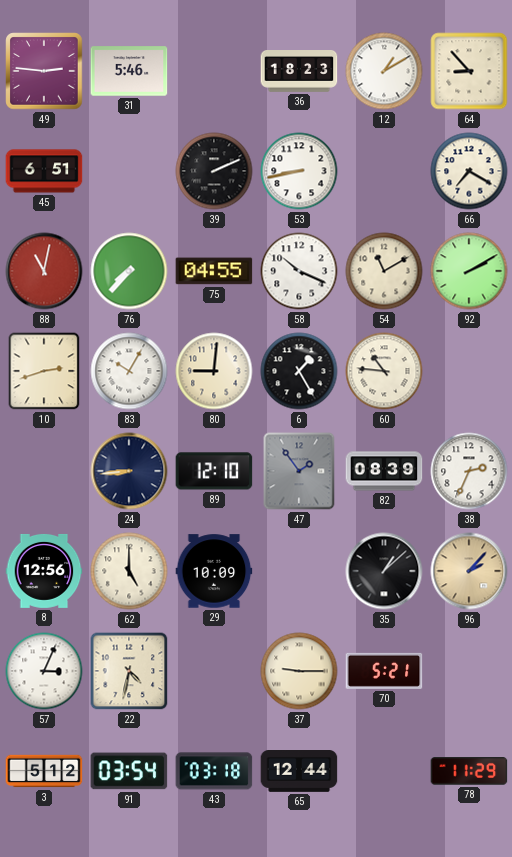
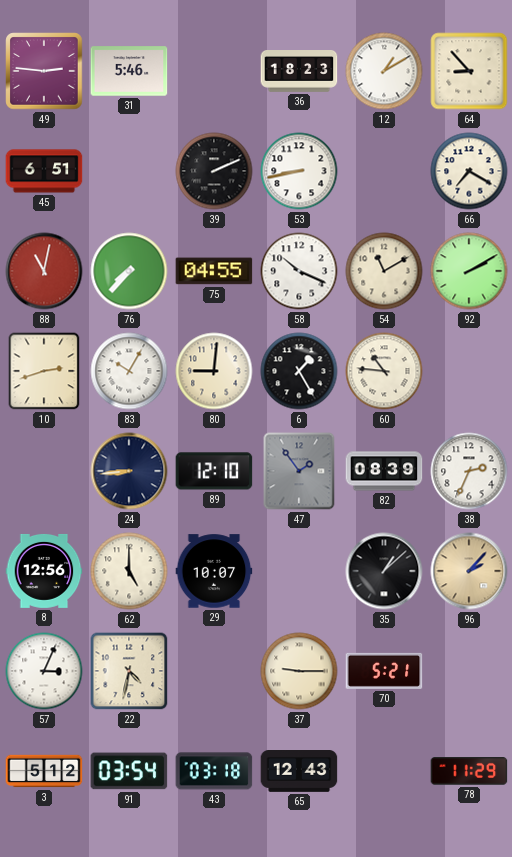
29: 10:09 -> 10:07
65: 12:44 -> 12:43
